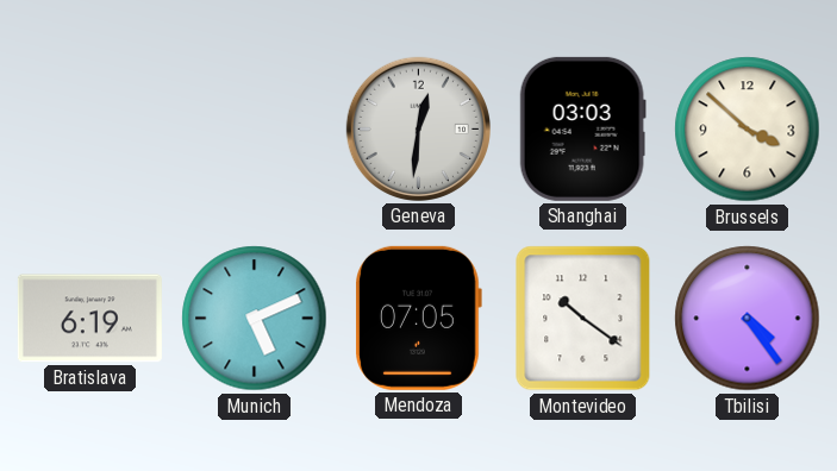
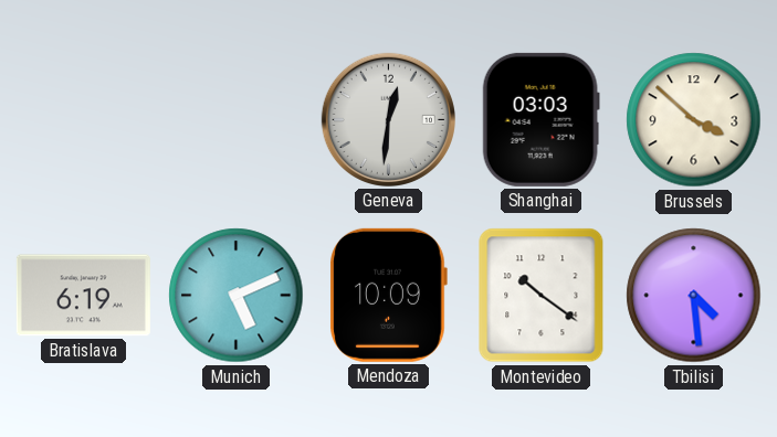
Mendoza: 07:05 -> 10:09
Tbilisi: 4:24 -> 4:29
